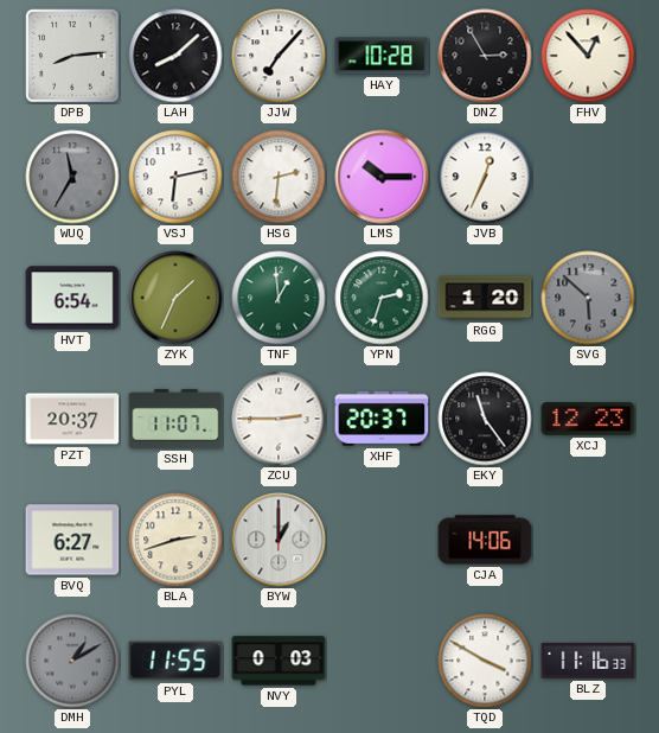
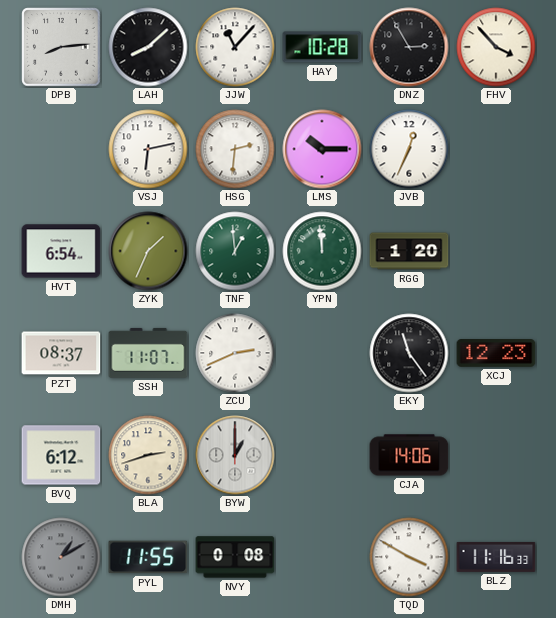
JJW: 7:07 -> 11:07
FHV: 12:53 -> 3:53
WUQ: 11:35 -> none
YPN: 2:33 -> 11:59
SVG: 5:52 -> none
PZT: 20:37 -> 08:37
ZCU: 2:45 -> 2:41
XHF: 20:37 -> none
BVQ: 6:27 -> 6:12
NVY: 0:03 -> 0:08
